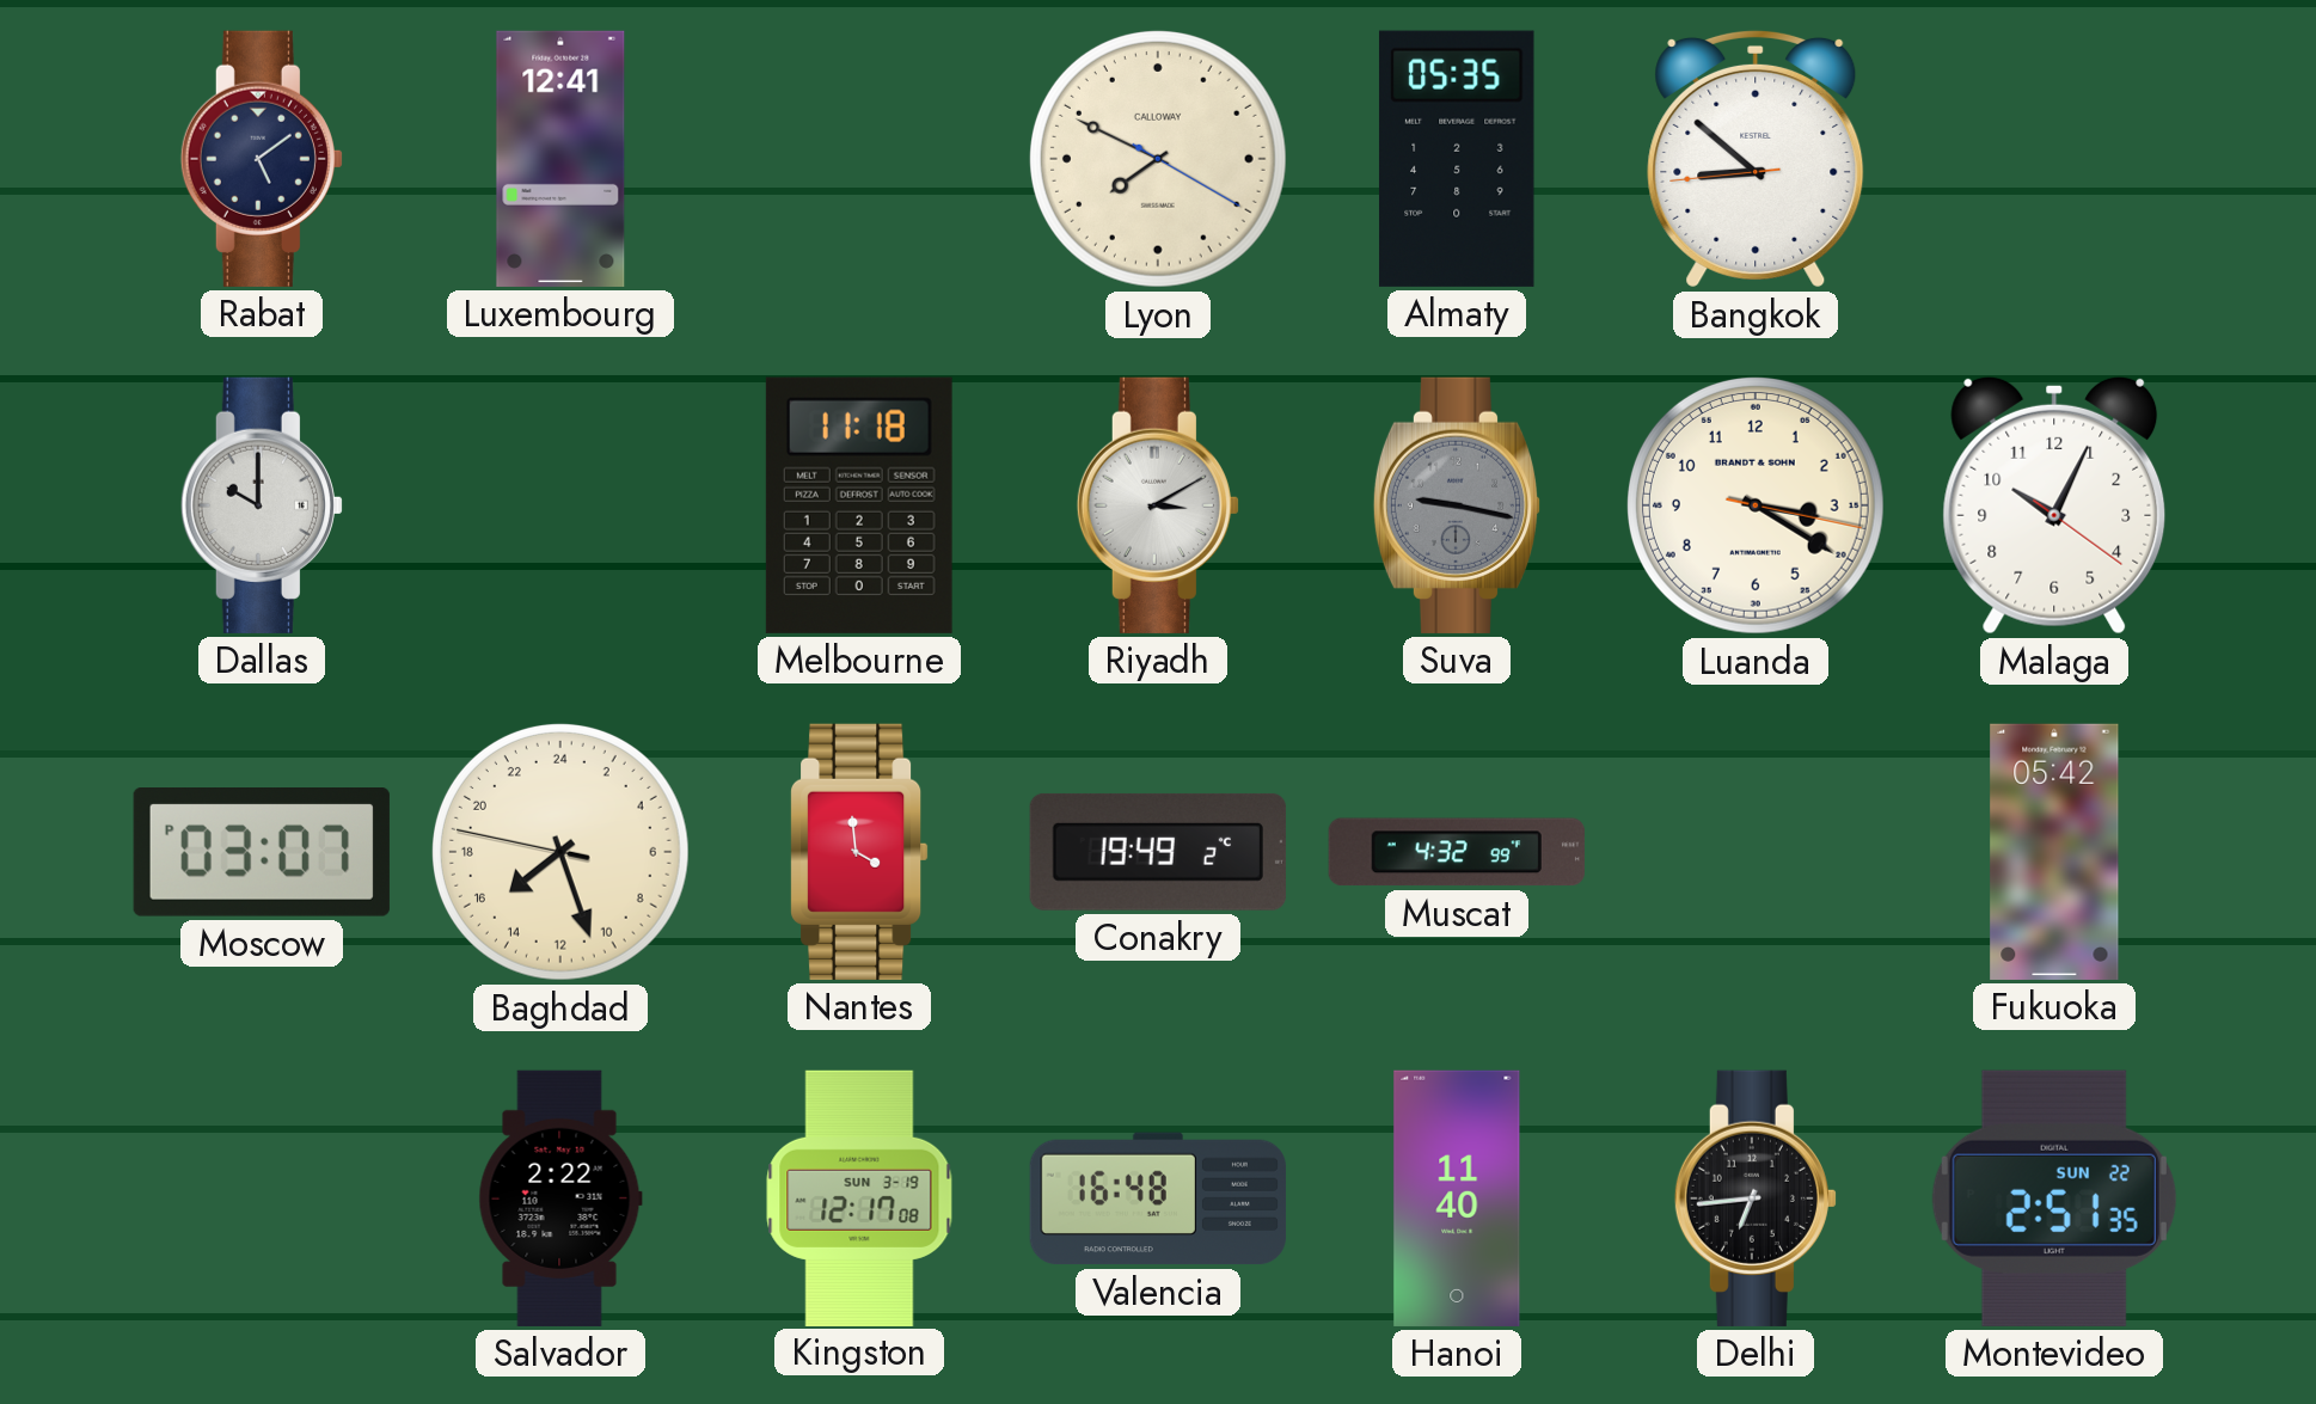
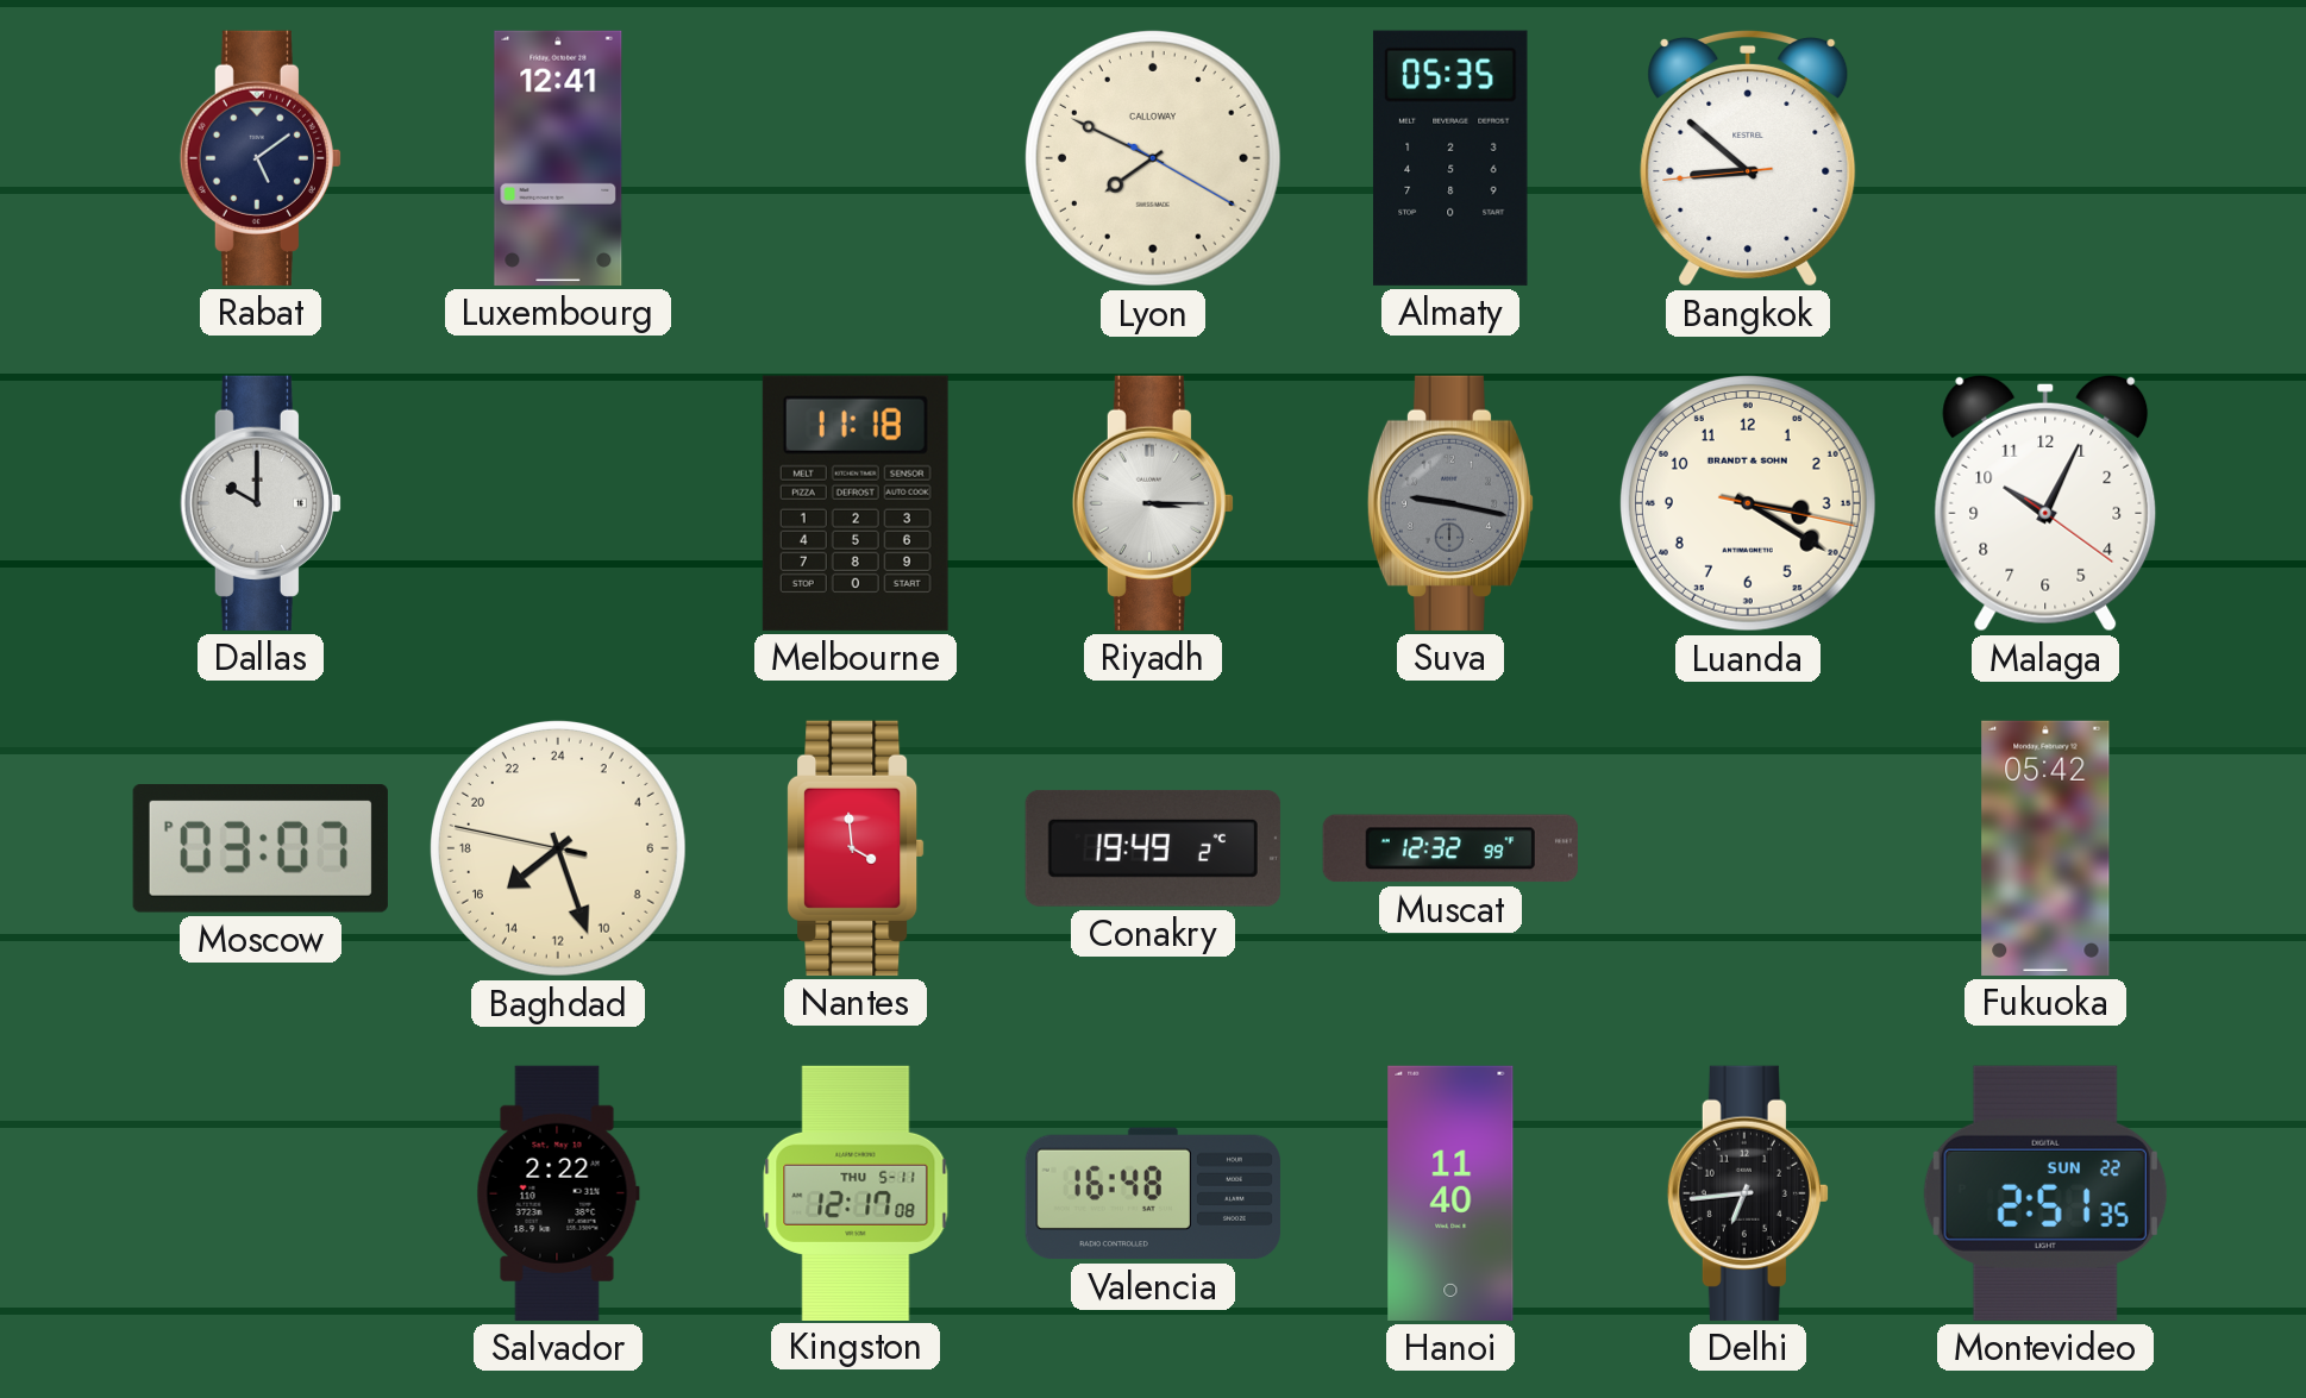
Riyadh: 3:10 -> 3:15
Muscat: 4:32 -> 12:32
Kingston date: SUN 3-19 -> THU 5-11
